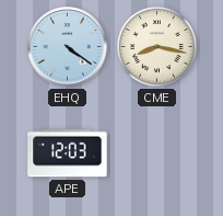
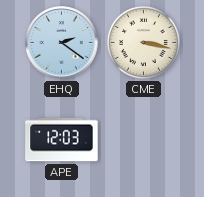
EHQ: 4:21 -> 2:21
CME: 8:17 -> 3:17
